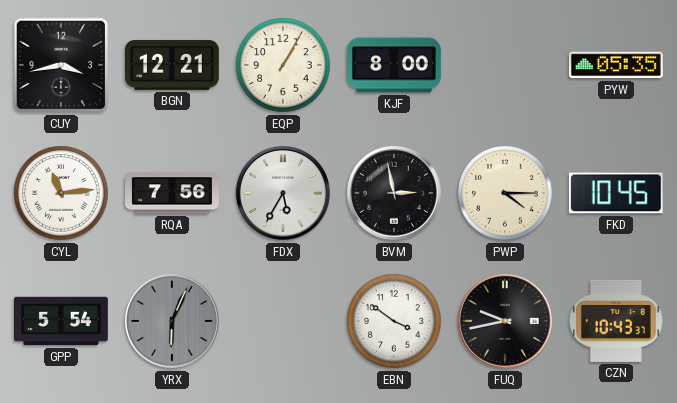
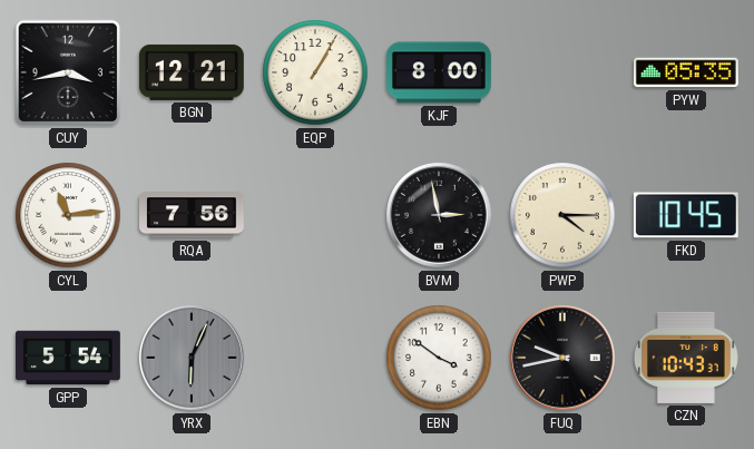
FDX: 5:35 -> none
